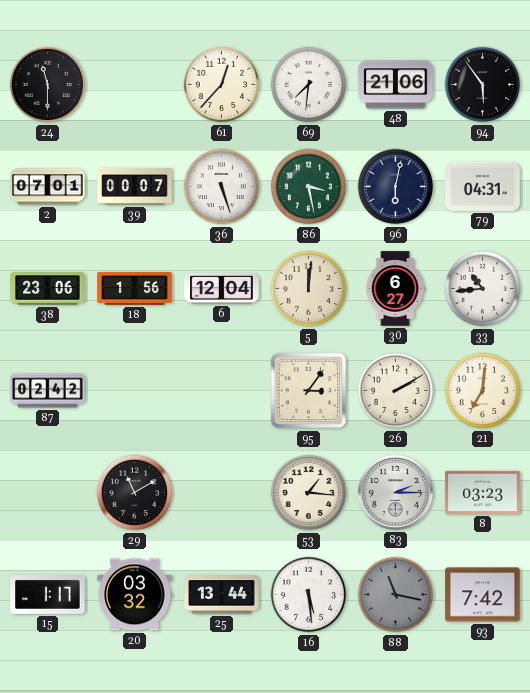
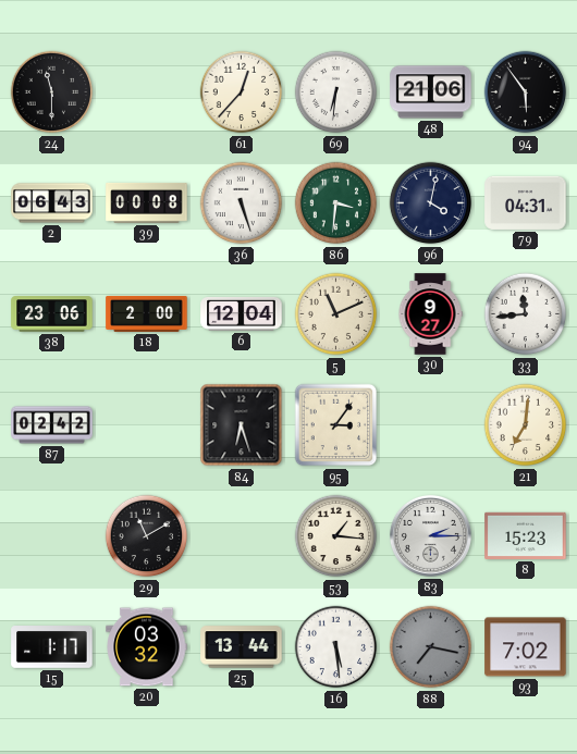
69: 7:31 -> 6:31
2: 07:01 -> 06:43
39: 00:07 -> 00:08
86: 3:28 -> 3:31
96: 6:02 -> 4:02
18: 1:56 -> 2:00
5: 12:01 -> 11:11
30: 6:27 -> 9:27
33: 10:44 -> 11:44
84: none -> 6:27
26: 2:10 -> none
8: 03:23 -> 15:23
88: 11:17 -> 7:17
93: 7:42 -> 7:02
